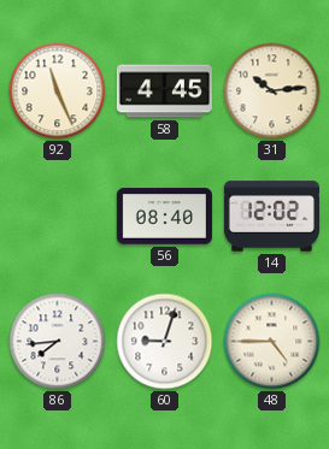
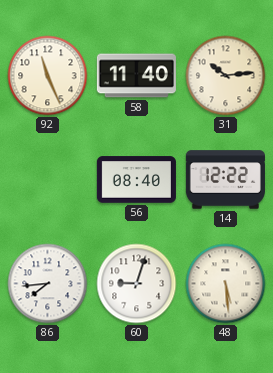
58: 4:45 -> 11:40
14: 12:02 -> 12:22
48: 4:45 -> 5:29
